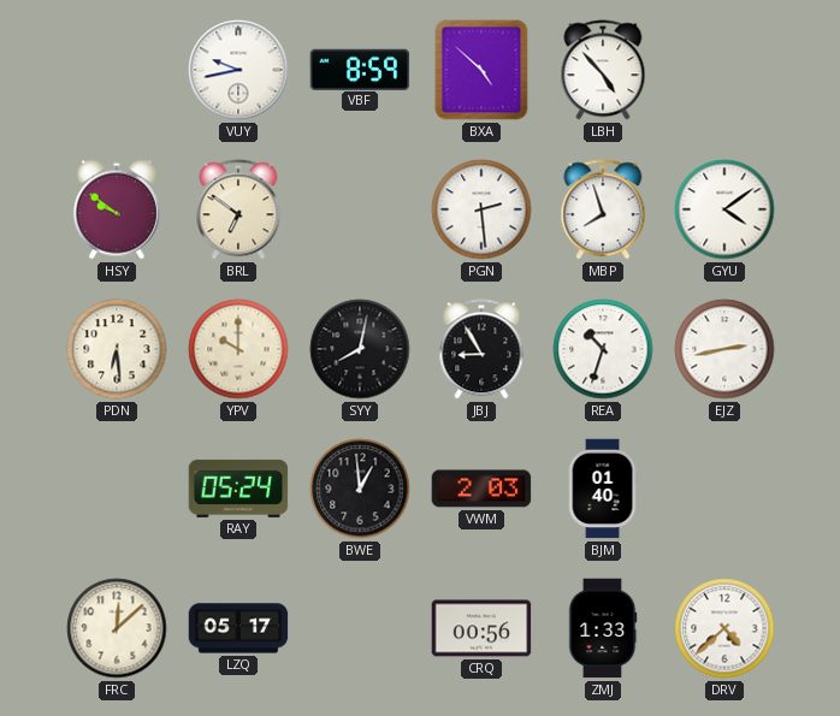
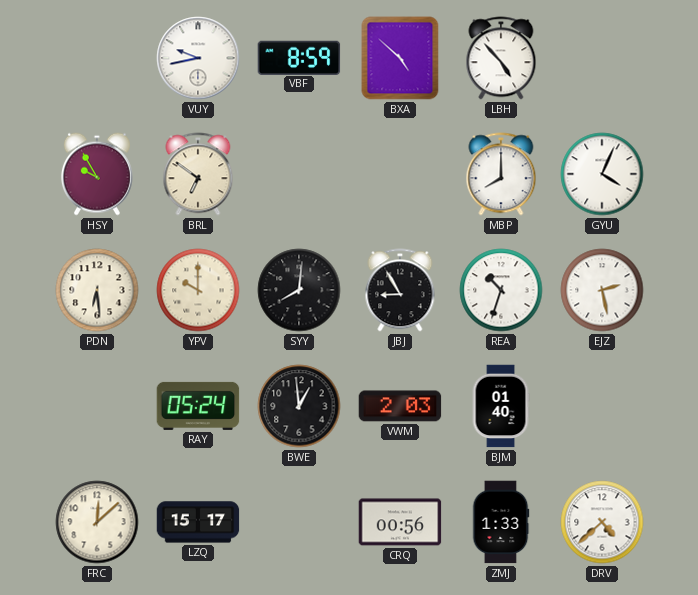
HSY: 9:51 -> 9:55
PGN: 2:29 -> none
MBP: 7:57 -> 8:00
GYU: 4:09 -> 4:04
SYY: 8:02 -> 8:01
EJZ: 2:43 -> 2:28
LZQ: 05:17 -> 15:17
